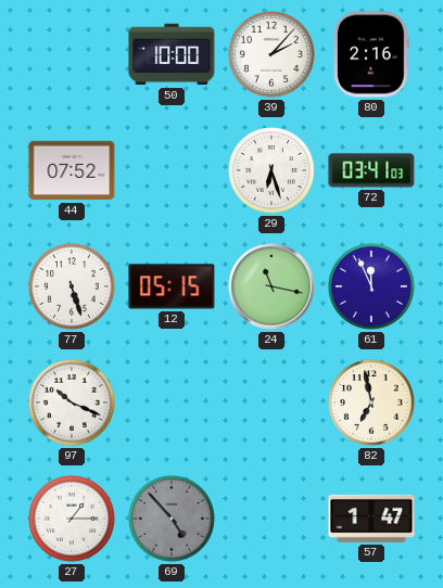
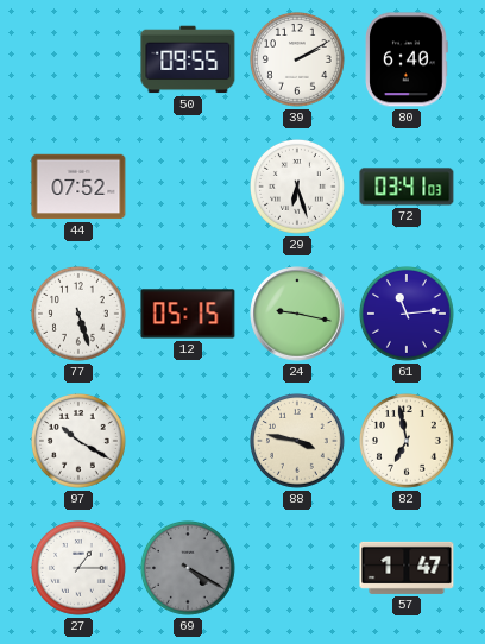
50: 10:00 -> 09:55
39: 2:07 -> 2:10
80: 2:16 -> 6:40
24: 11:17 -> 9:17
61: 11:56 -> 11:14
97: 10:19 -> 10:20
88: none -> 3:47
69: 4:53 -> 4:20
